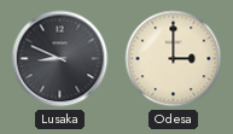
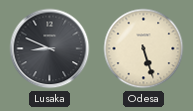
Odesa: 3:00 -> 5:27
